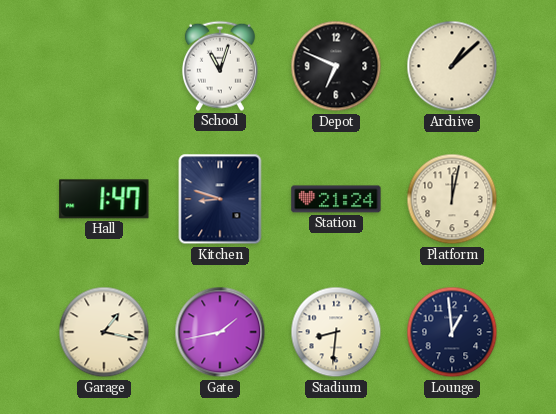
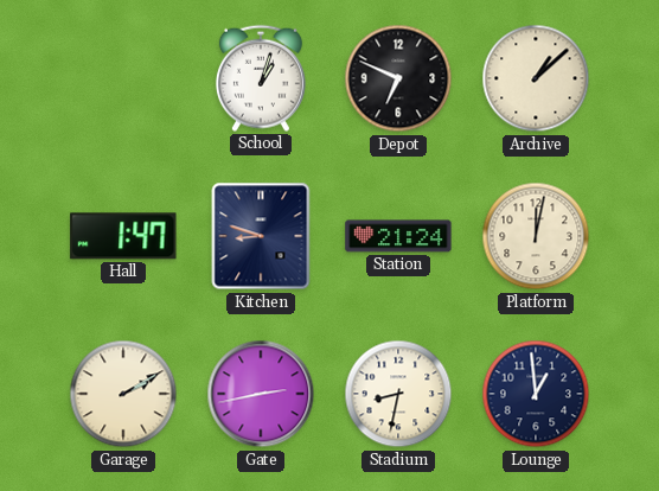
School: 11:03 -> 1:03
Garage: 1:17 -> 2:10
Gate: 1:43 -> 2:43
Stadium: 8:31 -> 8:32
